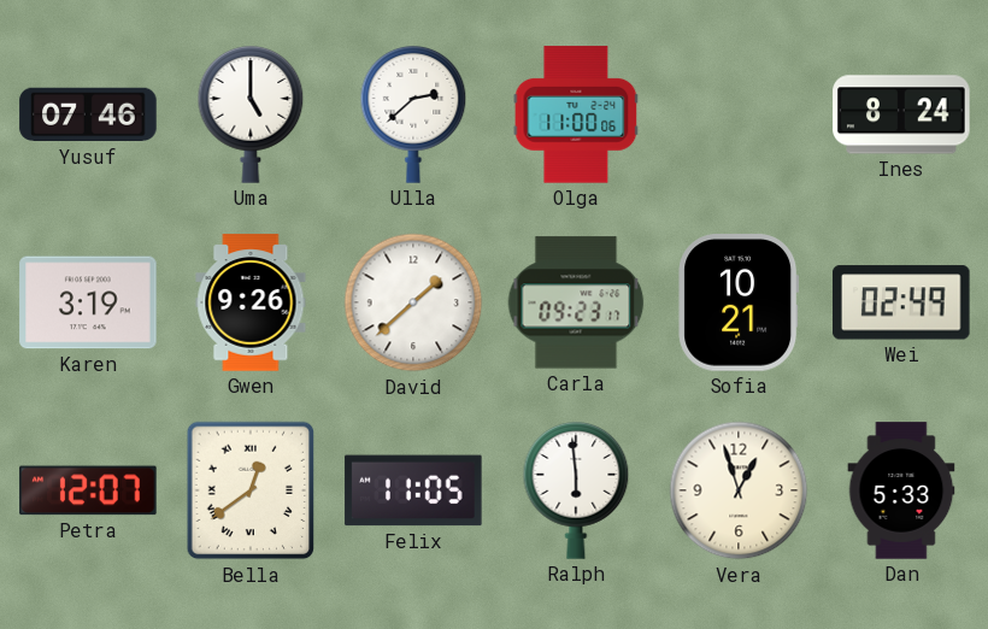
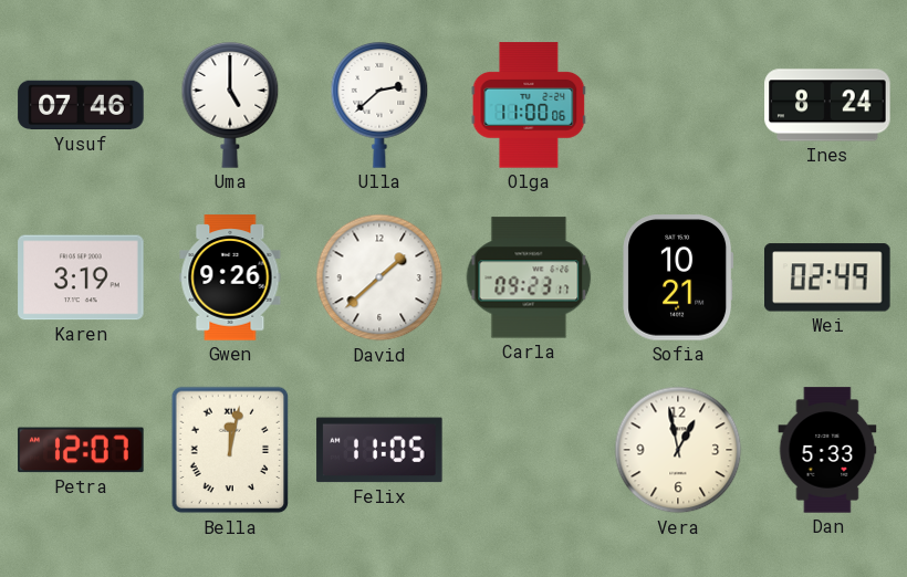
Bella: 12:39 -> 12:02
Ralph: 5:59 -> none
Vera: 12:57 -> 12:58
